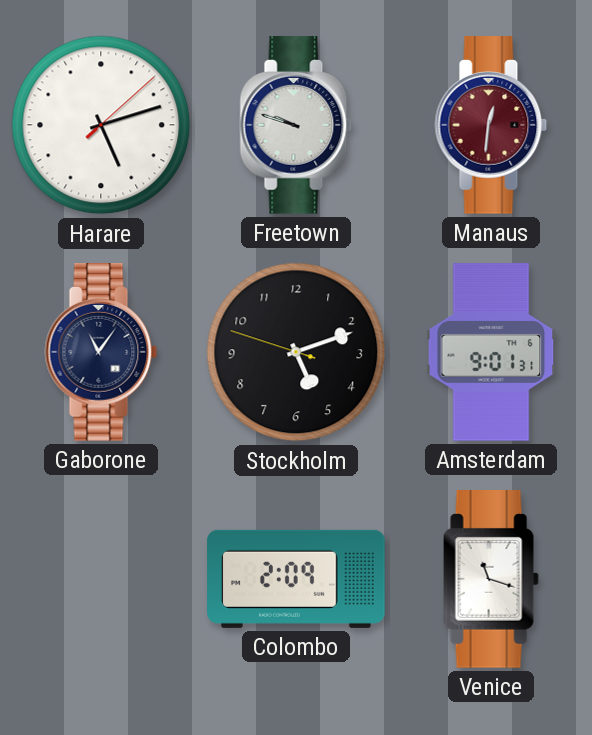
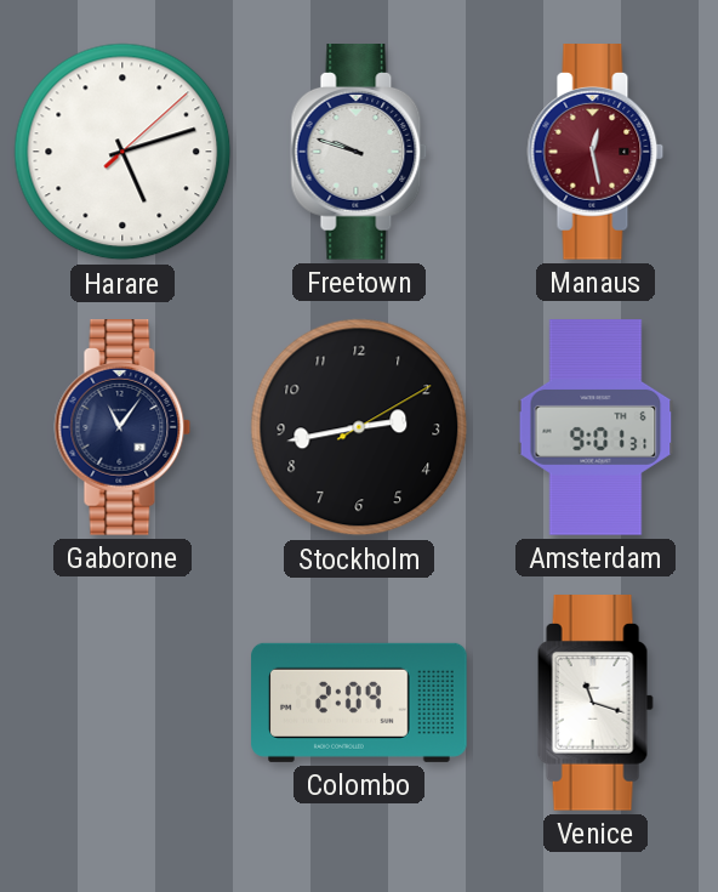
Manaus: 12:31 -> 12:28
Stockholm: 5:11 -> 2:43
